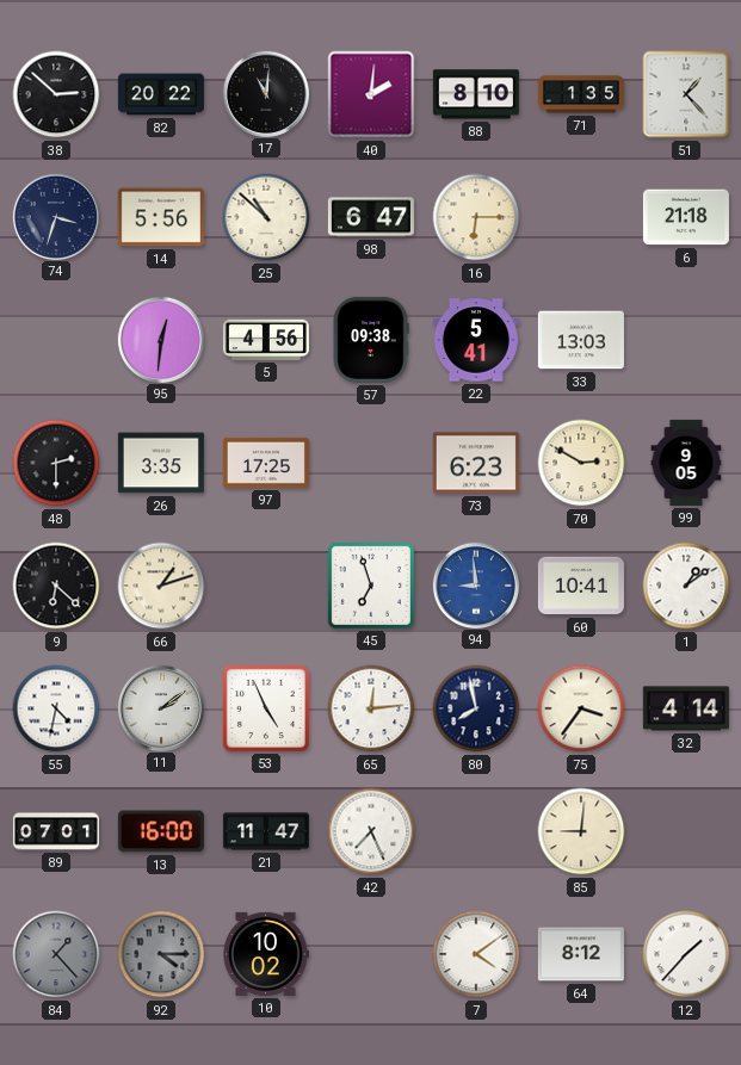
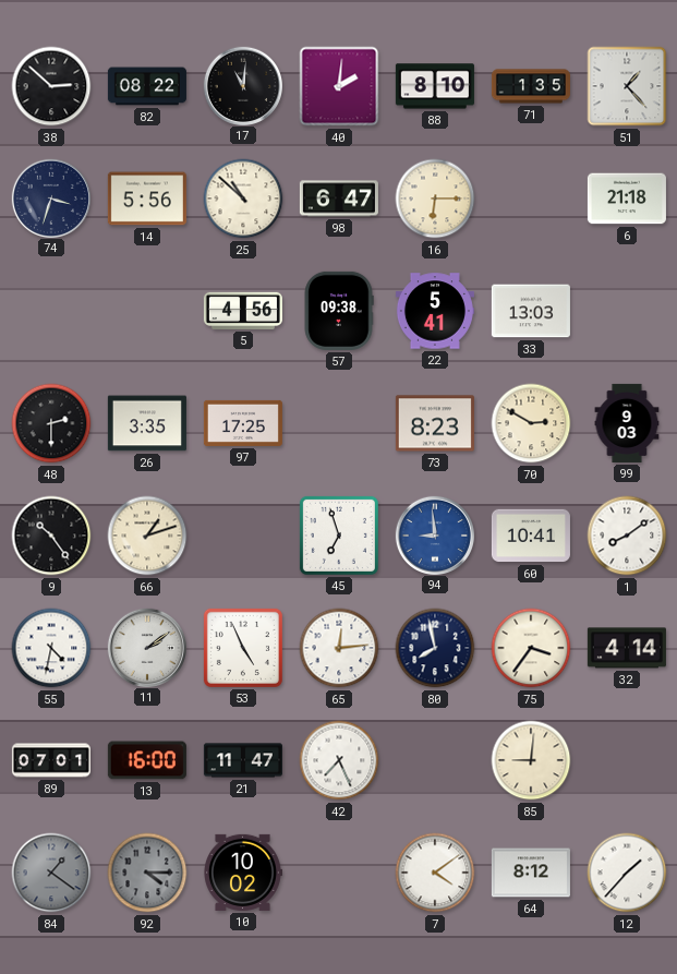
82: 20:22 -> 08:22
95: 12:31 -> none
73: 6:23 -> 8:23
99: 9:05 -> 9:03
9: 6:22 -> 10:24
1: 1:09 -> 8:09
84: 1:23 -> 1:21
